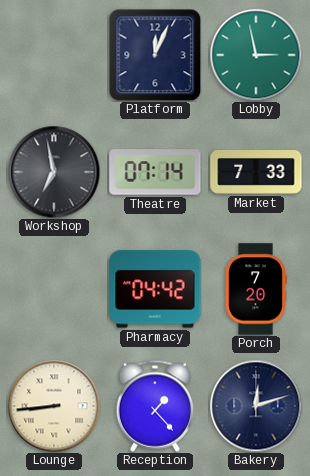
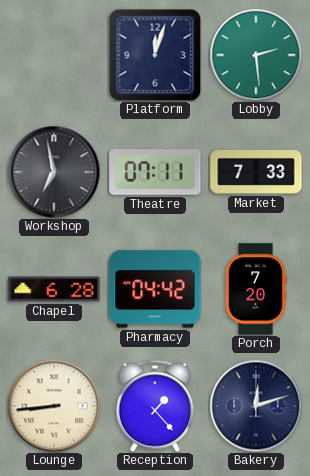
Platform: 12:04 -> 12:03
Lobby: 2:58 -> 2:29
Theatre: 07:14 -> 07:11
Chapel: none -> 6:28
